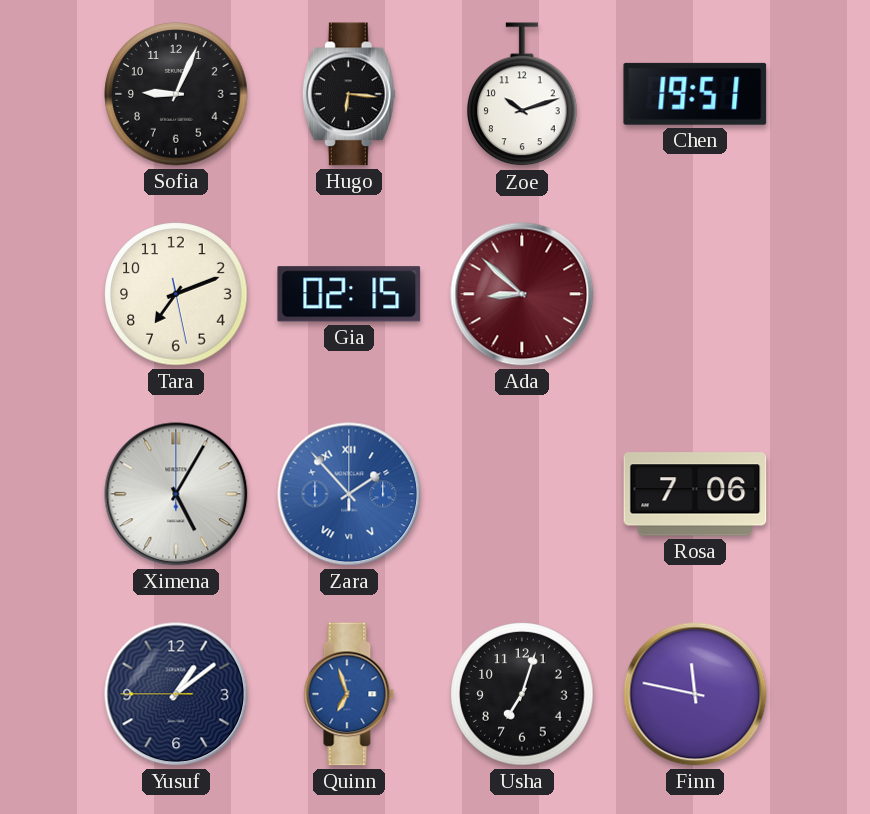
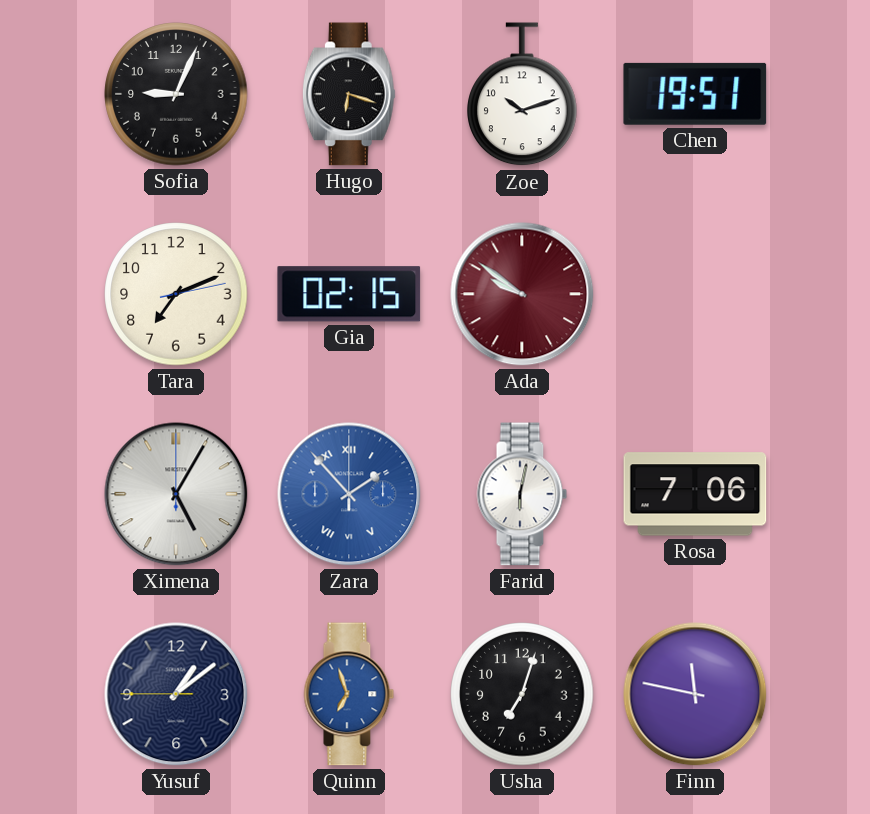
Hugo: 6:16 -> 6:18
Tara: 7:11:28 -> 7:11:13
Ada: 8:52 -> 9:51
Farid: none -> 6:02
